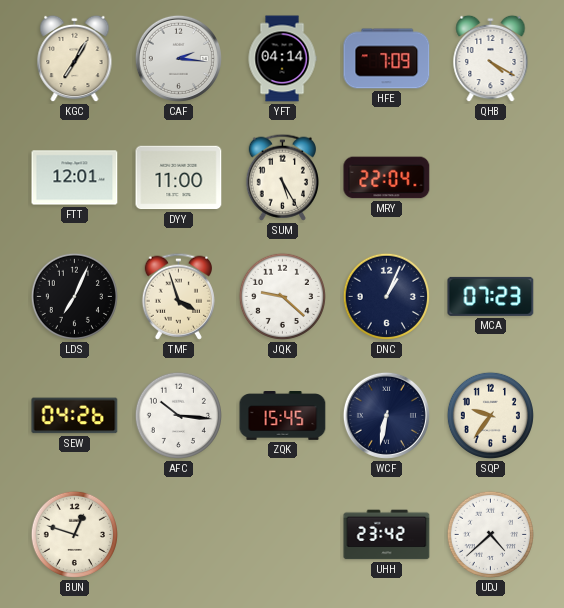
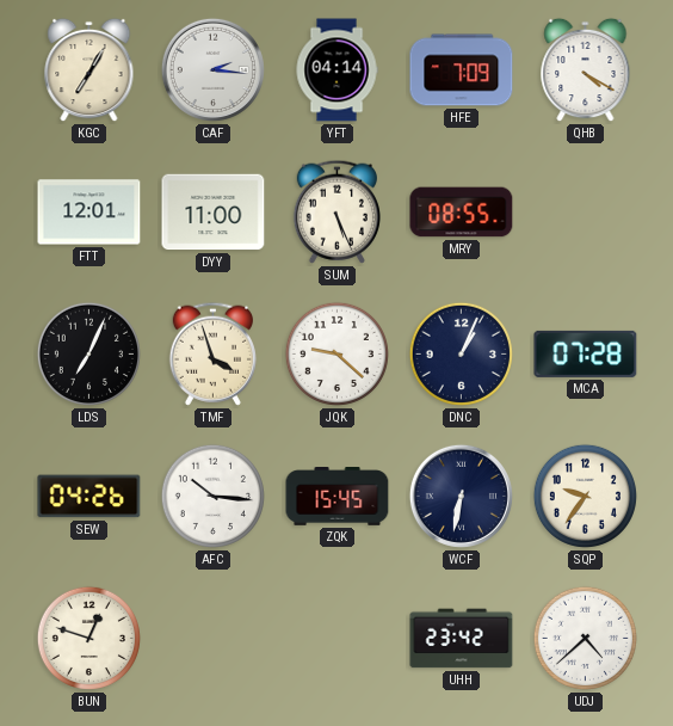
SUM: 5:25 -> 5:26
MRY: 22:04 -> 08:55
MCA: 07:23 -> 07:28
